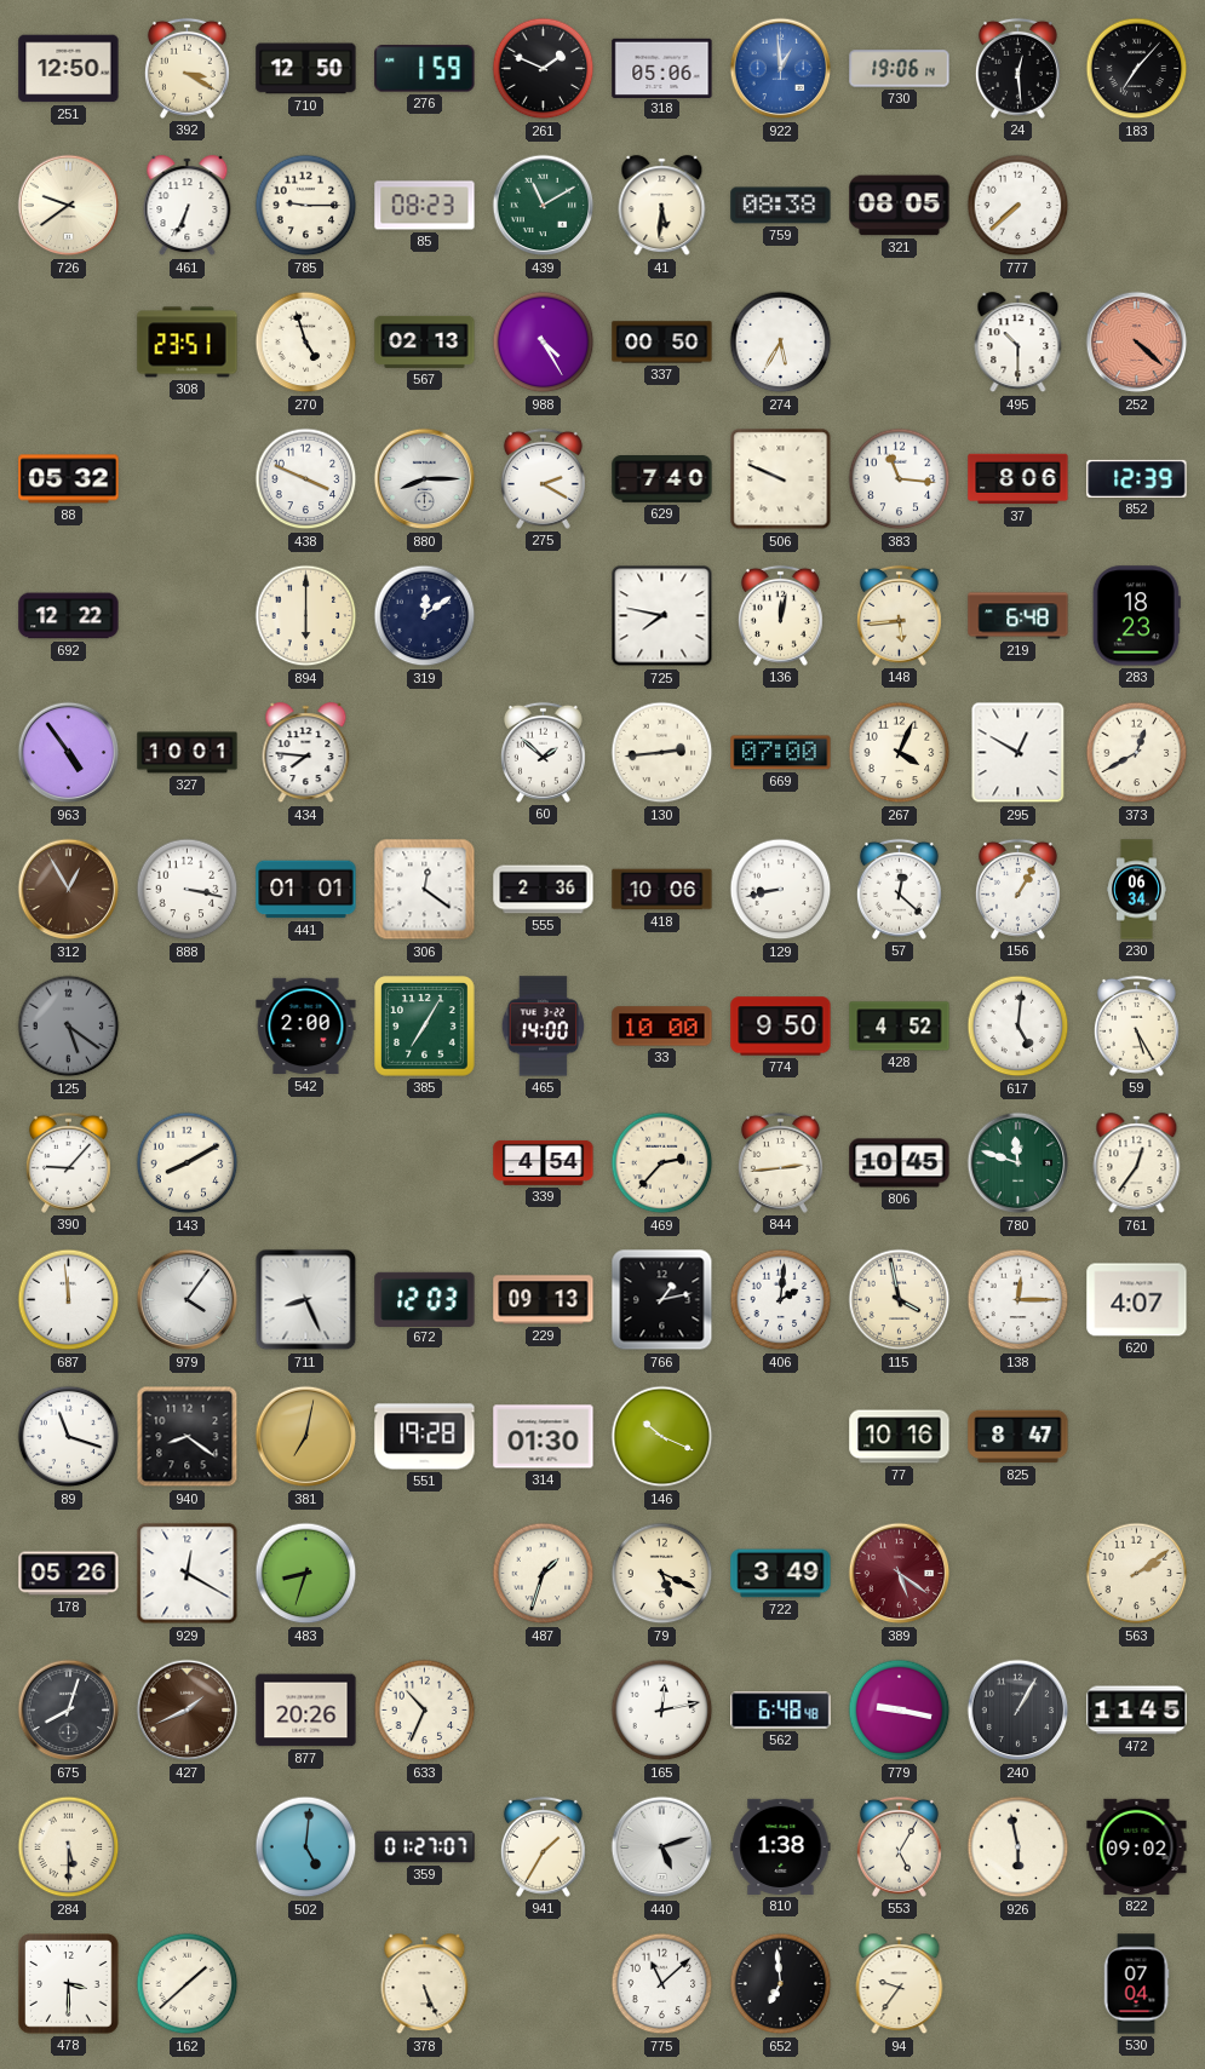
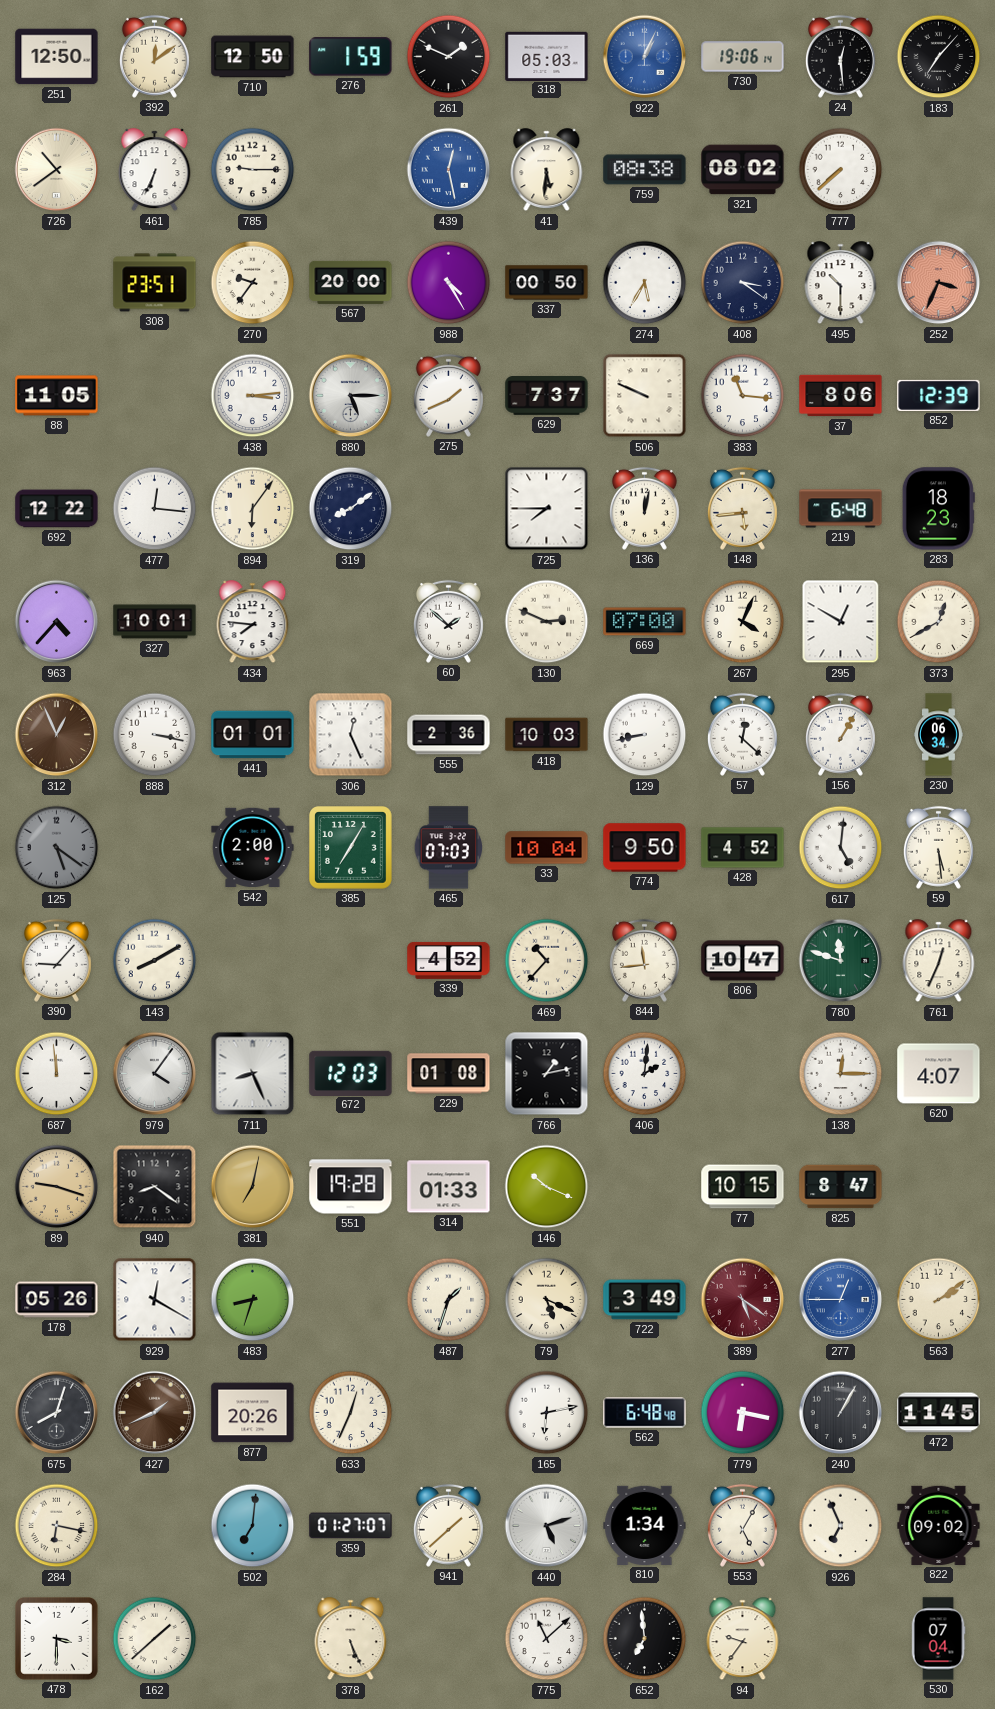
392: 3:20 -> 12:09
318: 05:06 -> 05:03
922: 12:59 -> 1:04
726: 9:39 -> 10:39
85: 08:23 -> none
439: 11:10 -> 12:28
439 dial: green -> blue
321: 08:05 -> 08:02
270: 4:57 -> 9:36
567: 02:13 -> 20:00
408: none -> 3:21
252: 4:22 -> 3:34
88: 05:32 -> 11:05
438: 3:49 -> 3:14
880: 8:15 -> 5:15
275: 2:20 -> 1:41
629: 7:40 -> 7:37
477: none -> 12:16
894: 6:00 -> 6:06
319: 12:09 -> 8:09
725: 7:47 -> 7:45
963: 4:54 -> 4:37
130: 2:44 -> 2:49
312: 12:55 -> 12:56
306: 12:21 -> 12:26
418: 10:06 -> 10:03
465: 14:00 -> 07:03
33: 10:00 -> 10:04
59: 5:25 -> 5:29
339: 4:54 -> 4:52
469: 2:37 -> 10:37
844: 2:44 -> 11:44
806: 10:45 -> 10:47
761: 12:36 -> 12:34
229: 09:13 -> 01:08
115: 3:58 -> none
89: 11:18 -> 9:18
89 dial: white -> champagne
314: 01:30 -> 01:33
77: 10:16 -> 10:15
277: none -> 12:45
633: 10:34 -> 12:34
165: 12:13 -> 6:13
779: 9:17 -> 6:17
284: 5:30 -> 6:17
502: 5:01 -> 7:01
941: 1:35 -> 1:38
810: 1:38 -> 1:34
926: 5:58 -> 6:56
